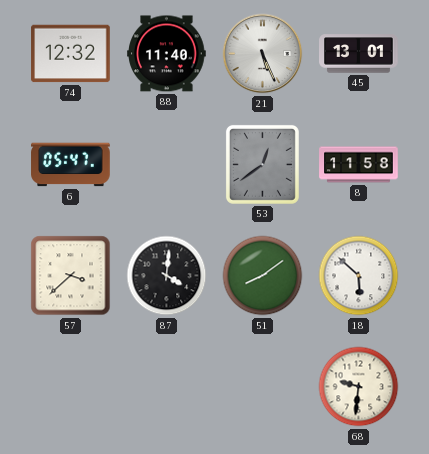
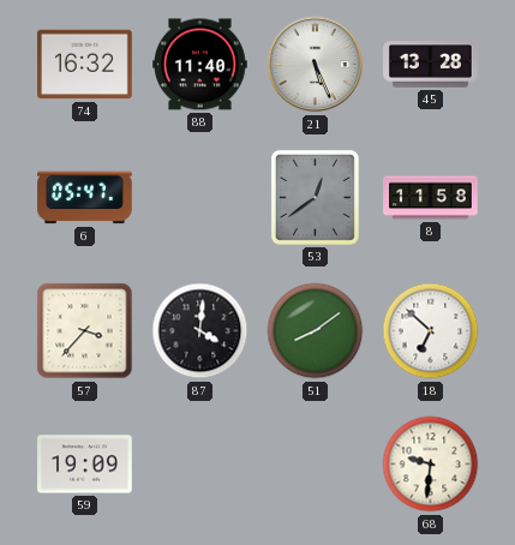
74: 12:32 -> 16:32
45: 13:01 -> 13:28
57: 3:38 -> 3:37
18: 5:52 -> 6:52
59: none -> 19:09
